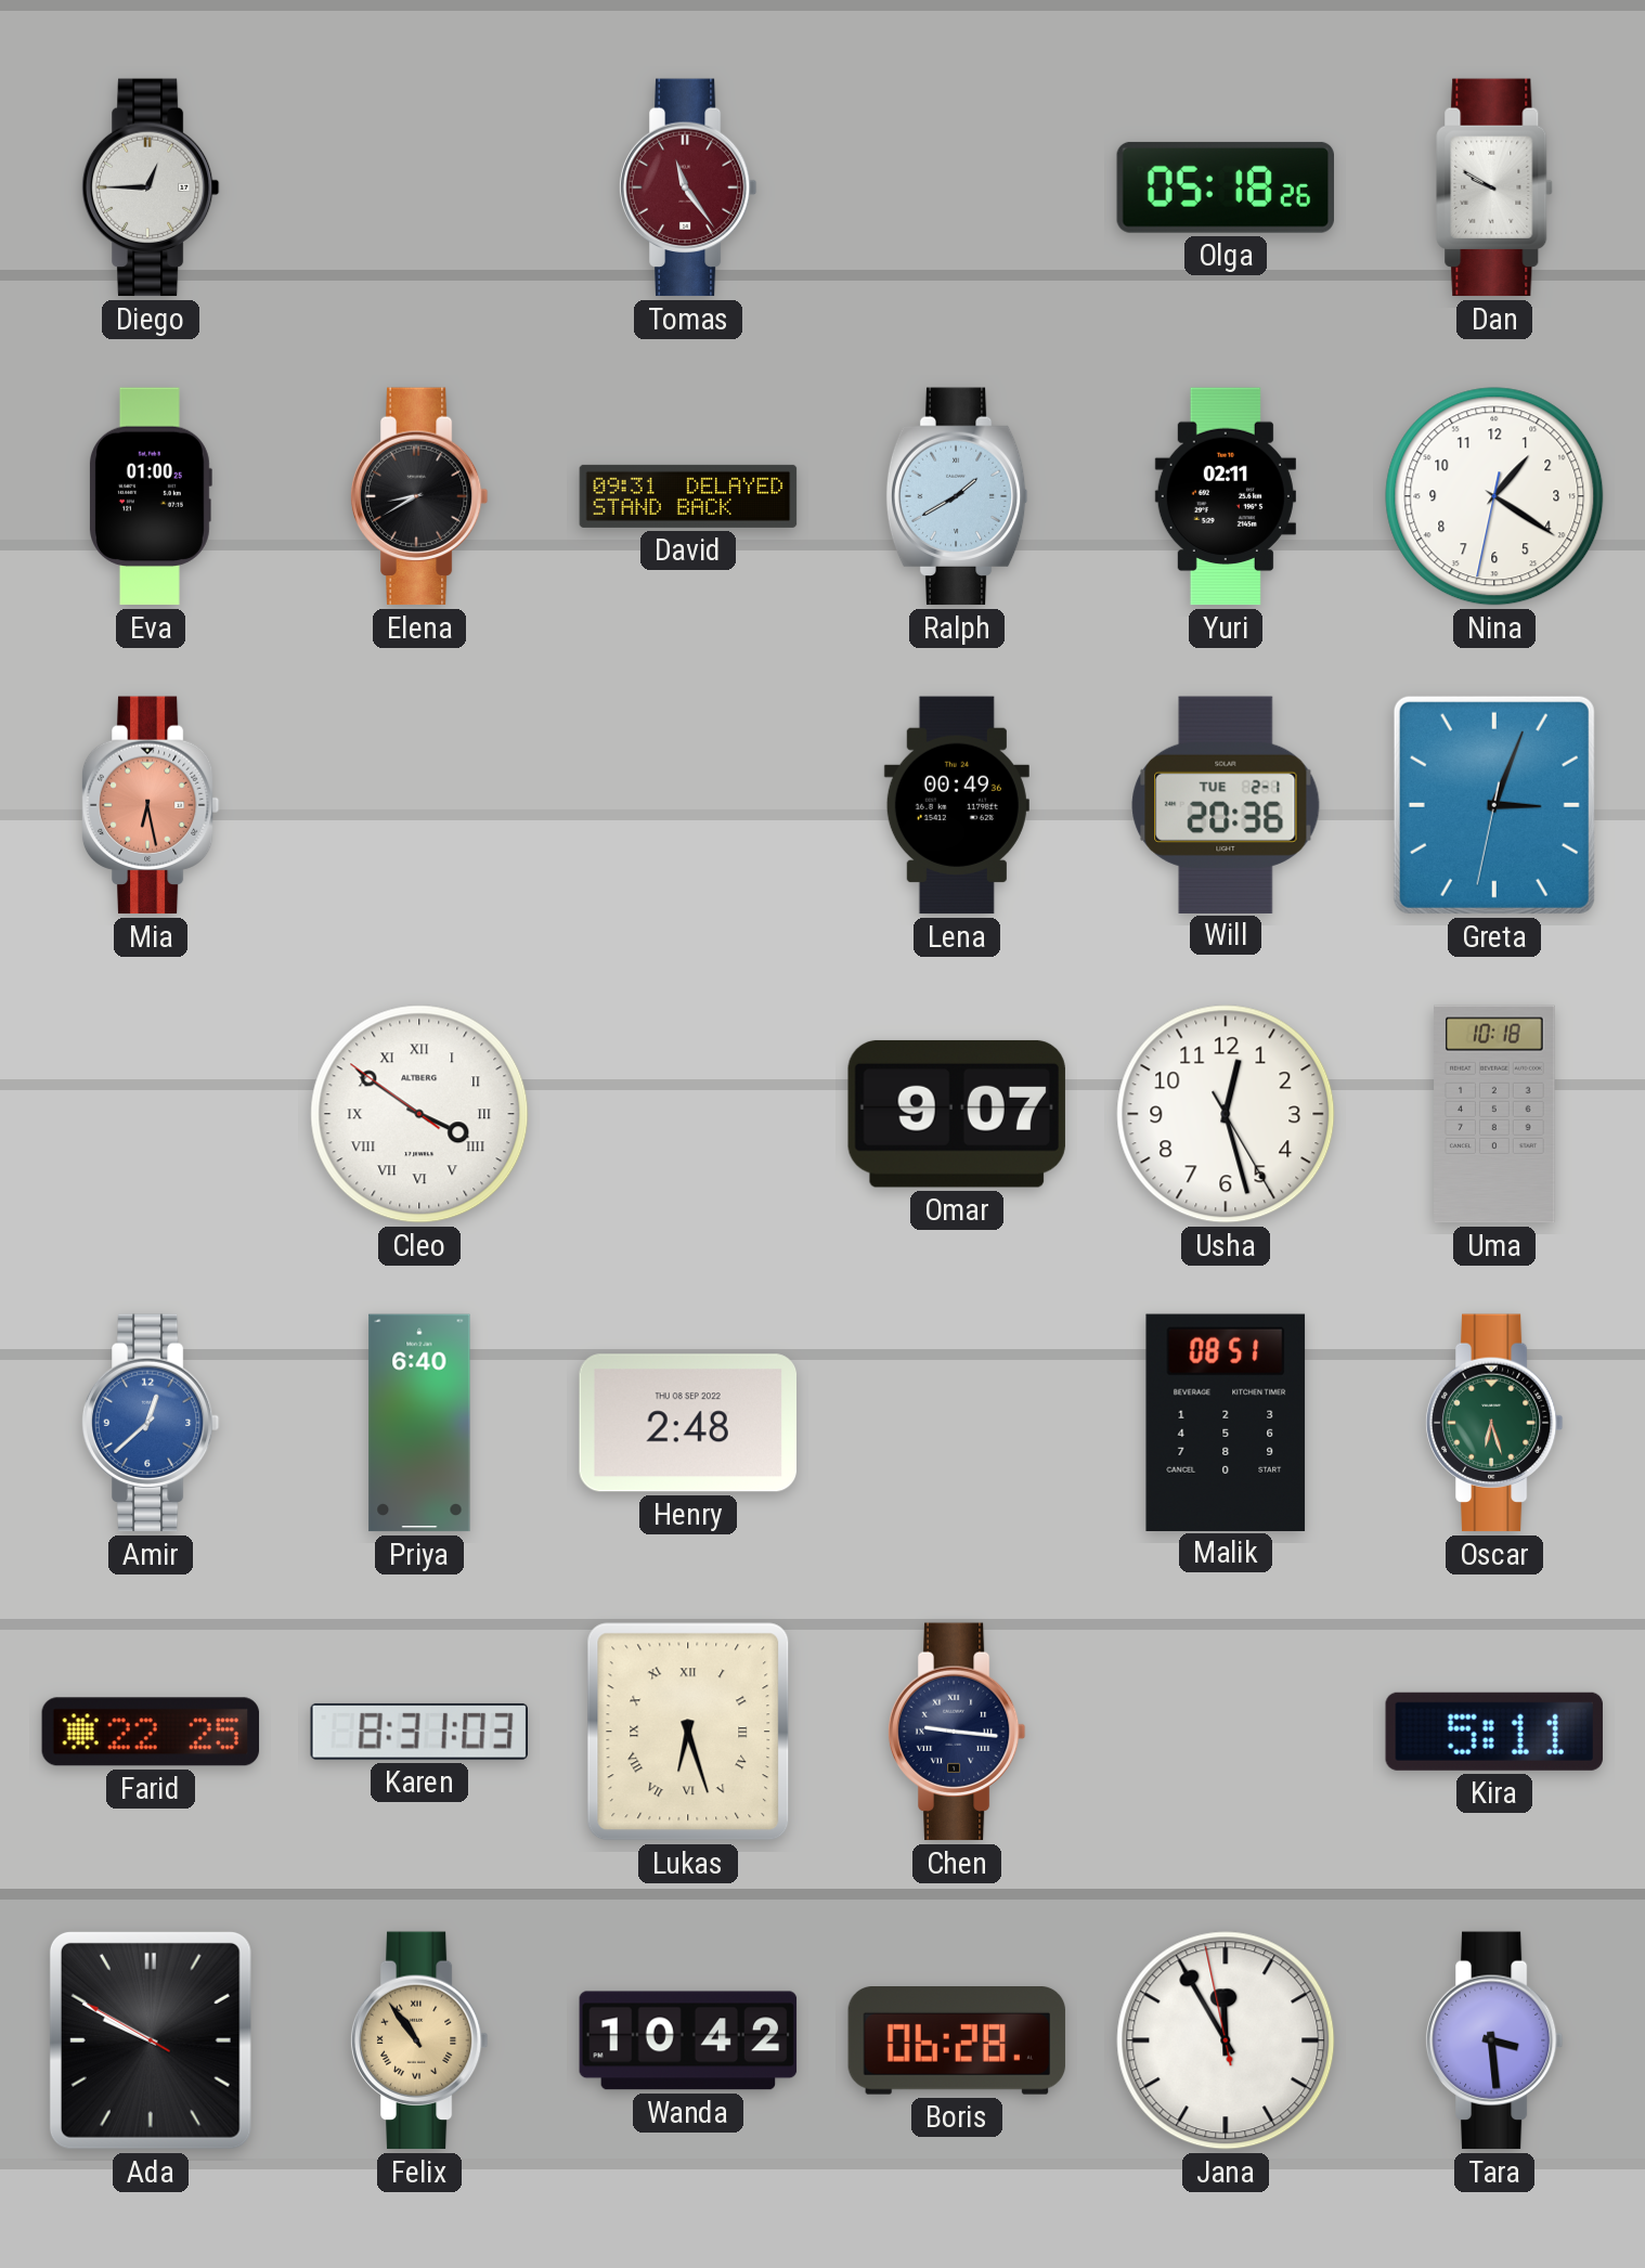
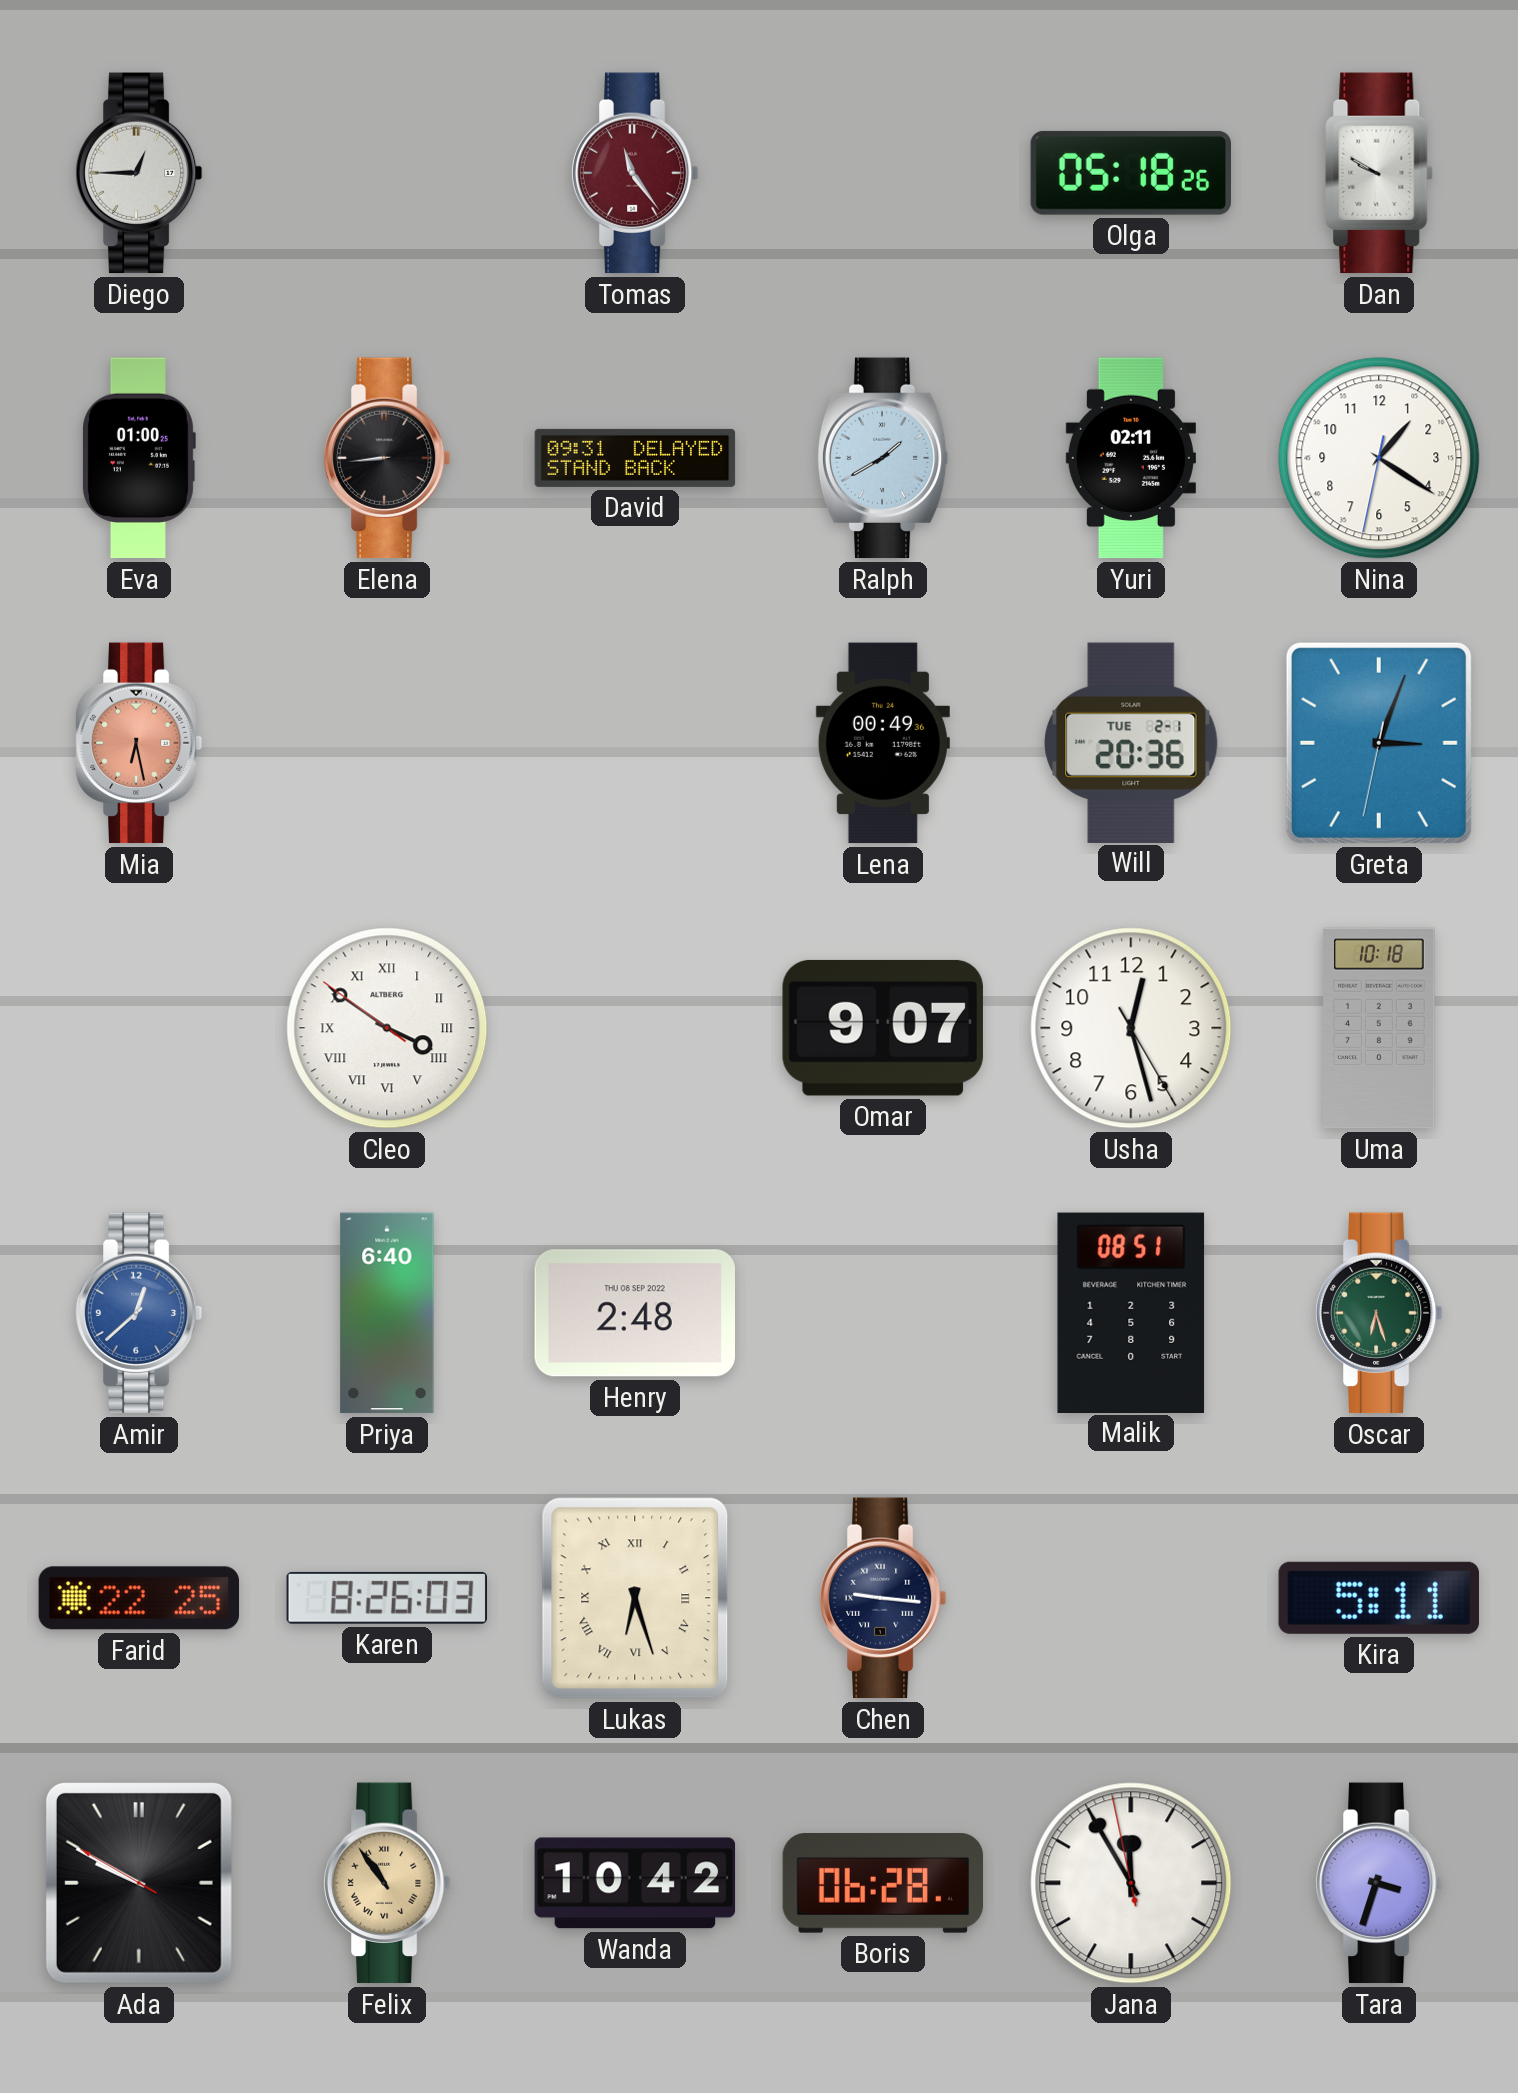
Elena: 8:40 -> 8:44
Karen: 8:31 -> 8:26
Tara: 3:29 -> 3:33
